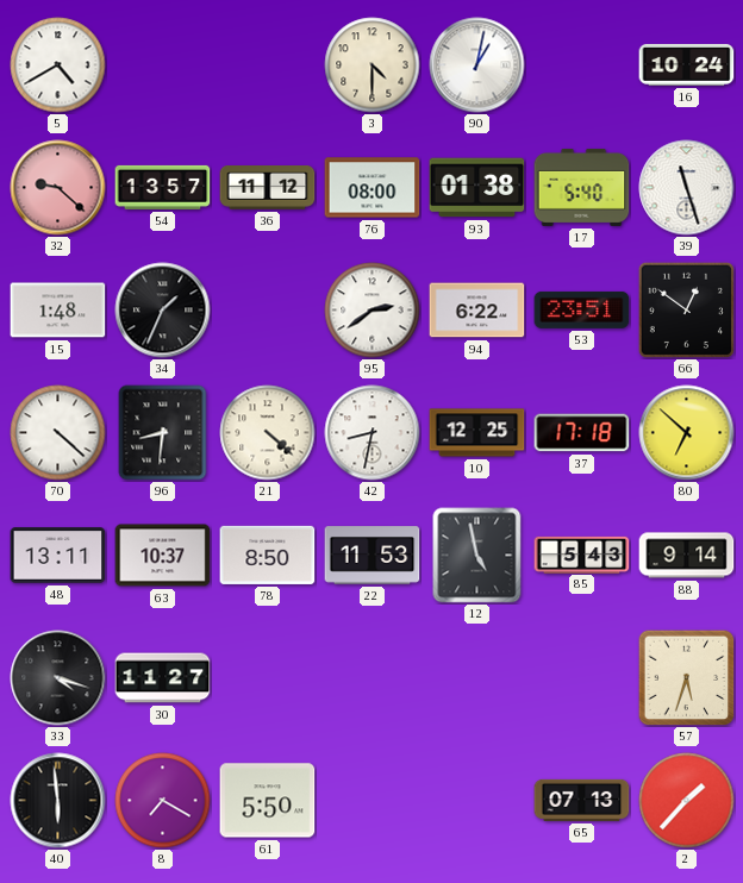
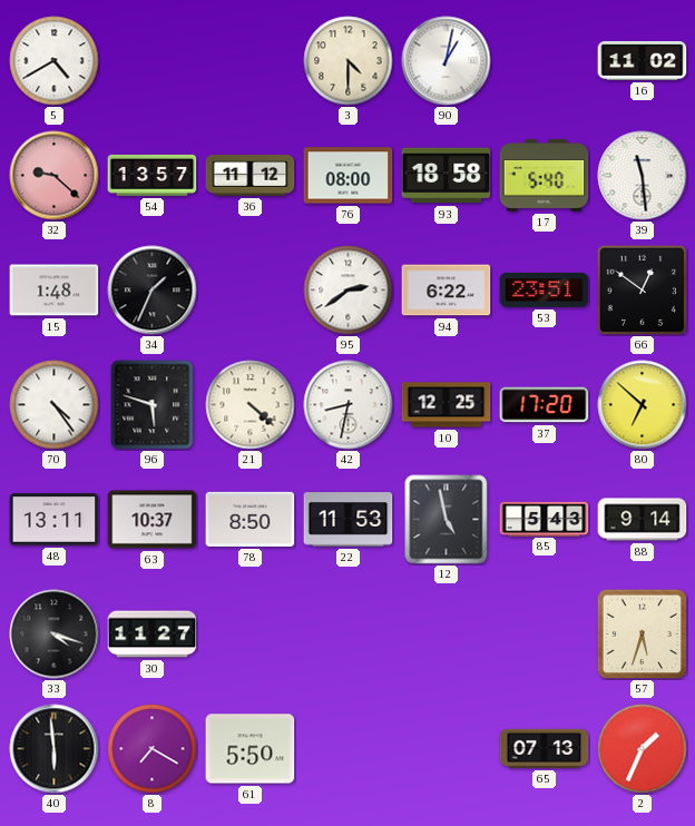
16: 10:24 -> 11:02
93: 01:38 -> 18:58
39: 11:27 -> 11:29
70: 4:22 -> 4:24
96: 8:31 -> 5:48
37: 17:18 -> 17:20
2: 1:37 -> 1:34
